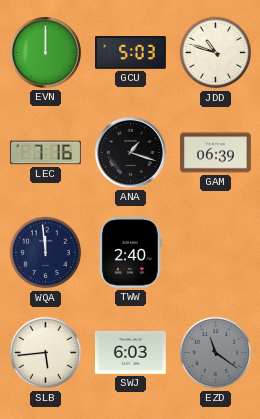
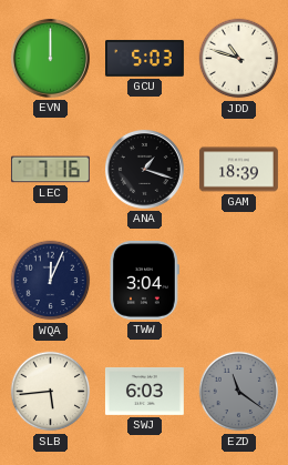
GAM: 06:39 -> 18:39
WQA: 11:59 -> 12:04
TWW: 2:40 -> 3:04
